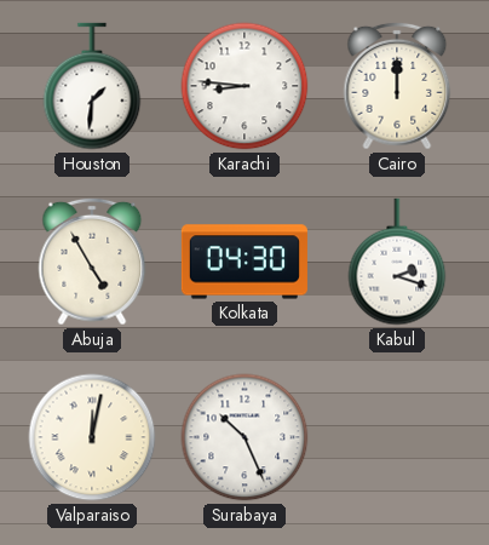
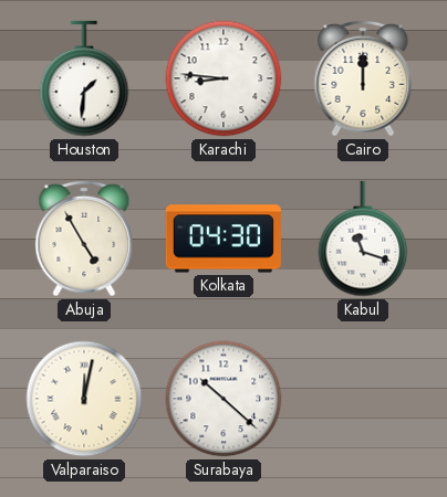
Kabul: 2:18 -> 11:18
Surabaya: 10:26 -> 10:22
